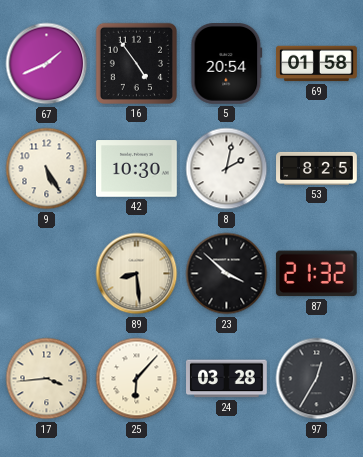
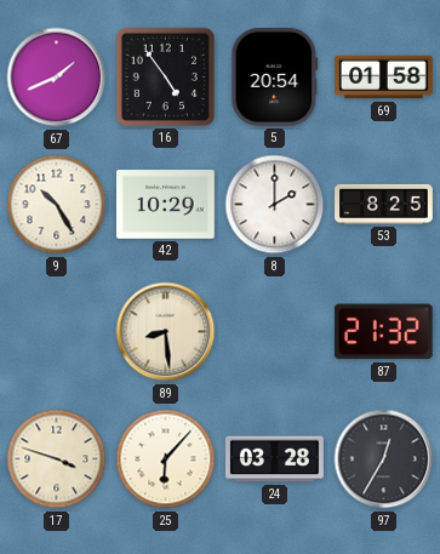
9: 5:25 -> 10:25
42: 10:30 -> 10:29
8: 2:02 -> 2:00
23: 3:52 -> none
17: 3:44 -> 3:48
